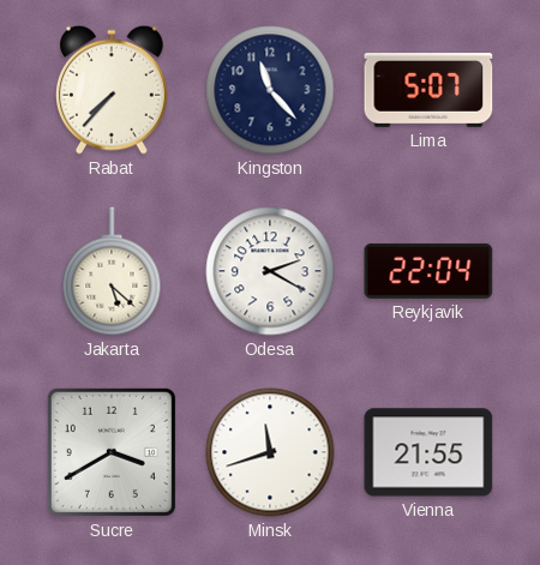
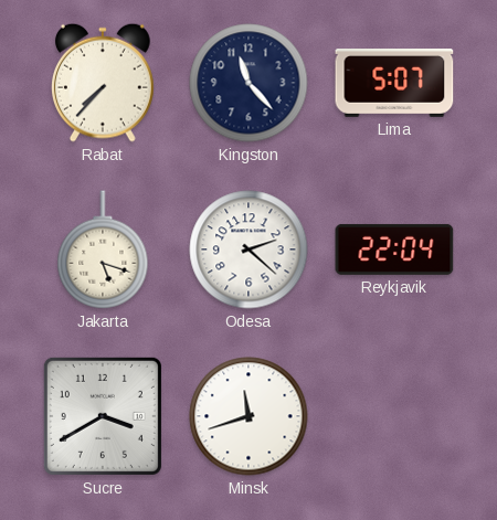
Jakarta: 5:22 -> 5:18
Odesa: 2:20 -> 2:22
Vienna: 21:55 -> none
